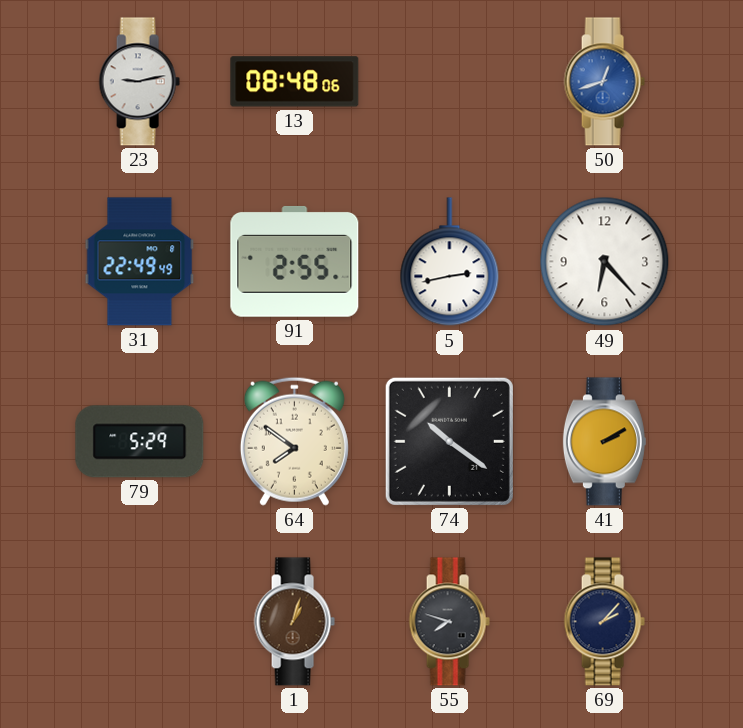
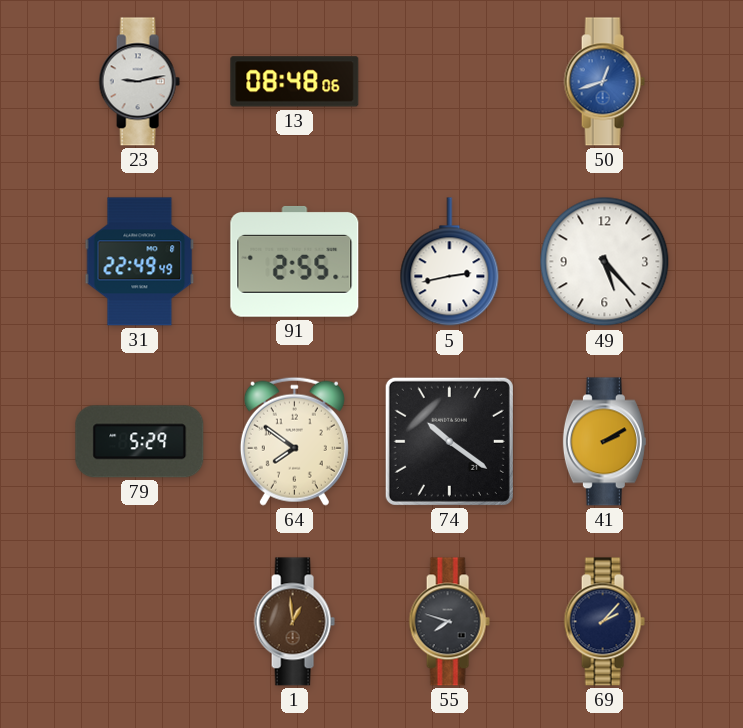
49: 6:23 -> 5:23
1: 1:03 -> 12:59
